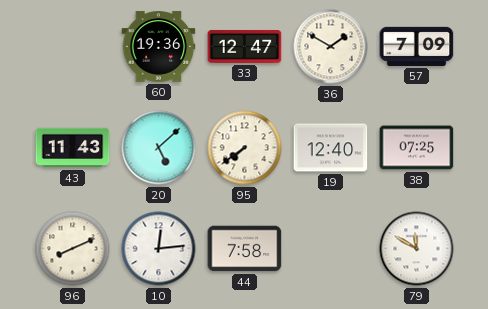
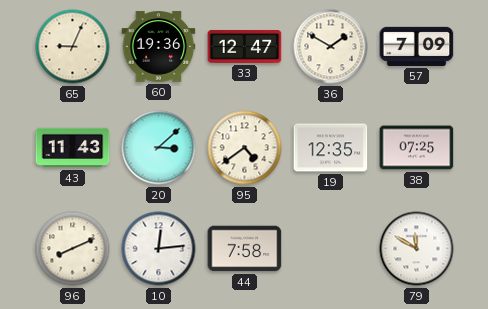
65: none -> 9:04
20: 5:08 -> 3:08
95: 7:39 -> 4:39
19: 12:40 -> 12:35
